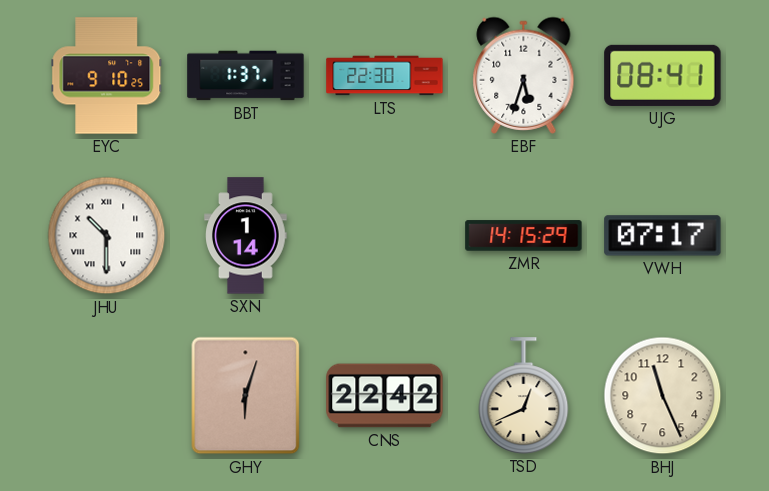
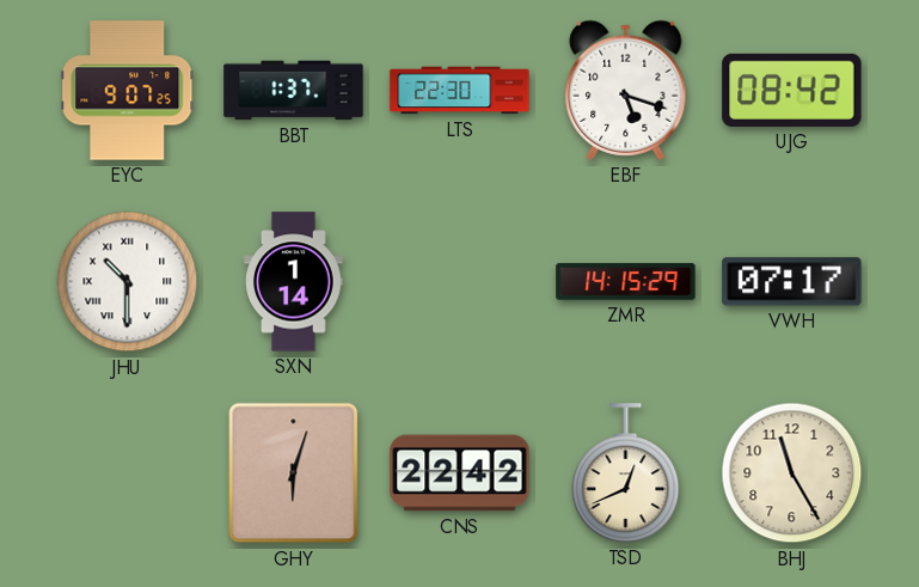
EYC: 9:10 -> 9:07
EBF: 5:33 -> 5:18
UJG: 08:41 -> 08:42
BHJ: 11:26 -> 11:25
